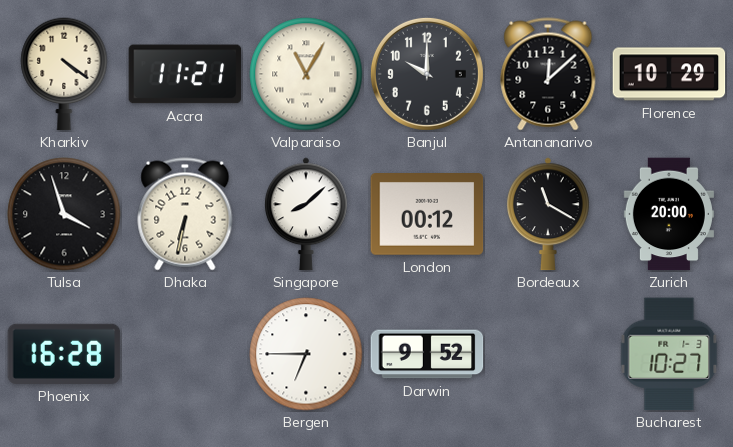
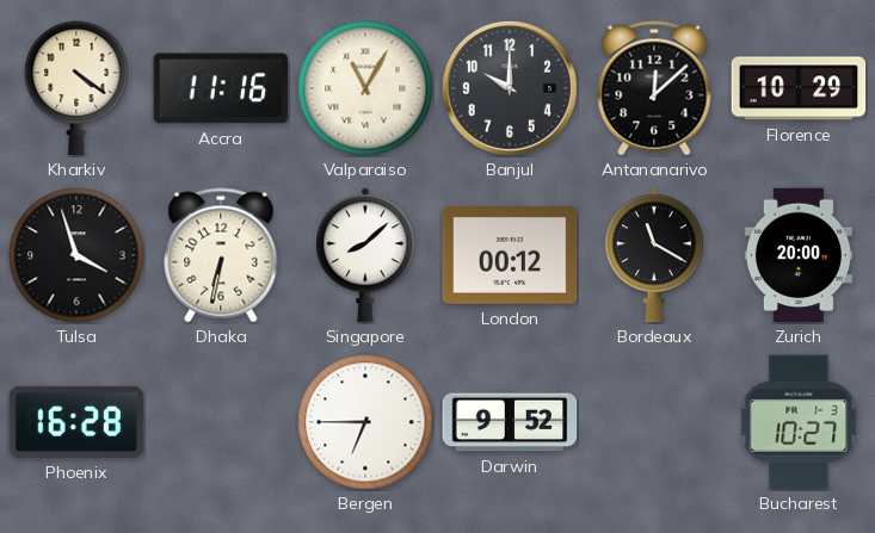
Accra: 11:21 -> 11:16
